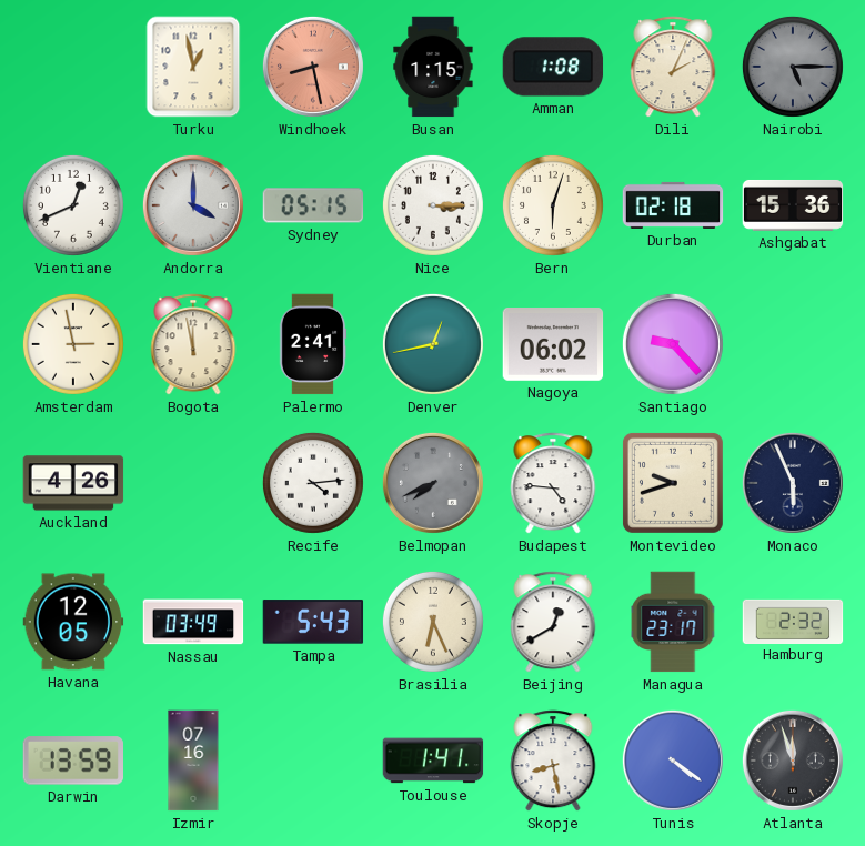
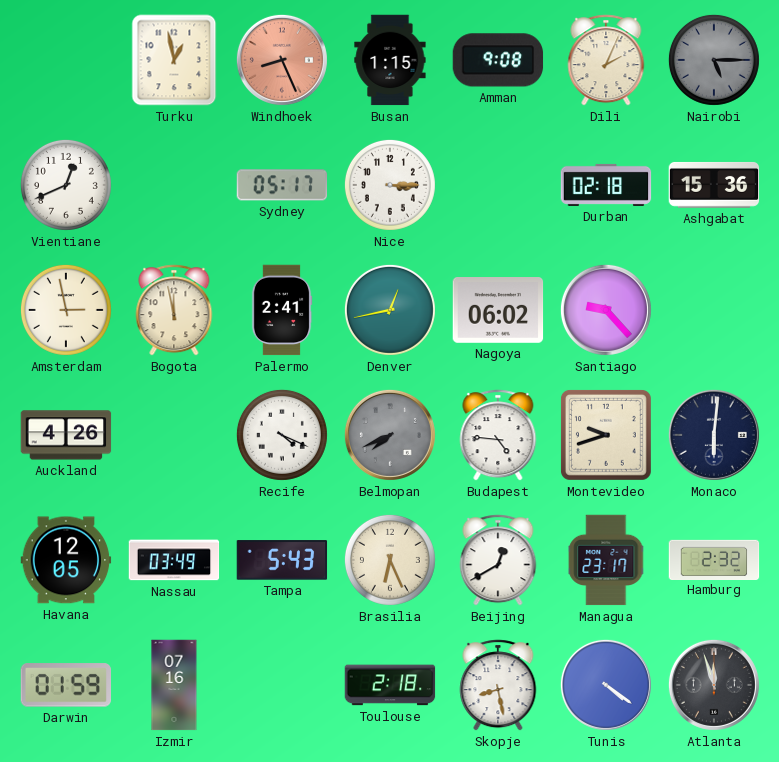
Windhoek: 8:28 -> 8:26
Amman: 1:08 -> 9:08
Andorra: 4:00 -> none
Sydney: 05:15 -> 05:17
Bern: 6:03 -> none
Recife: 4:14 -> 4:19
Monaco: 5:56 -> 6:01
Darwin: 13:59 -> 01:59
Toulouse: 1:41 -> 2:18
